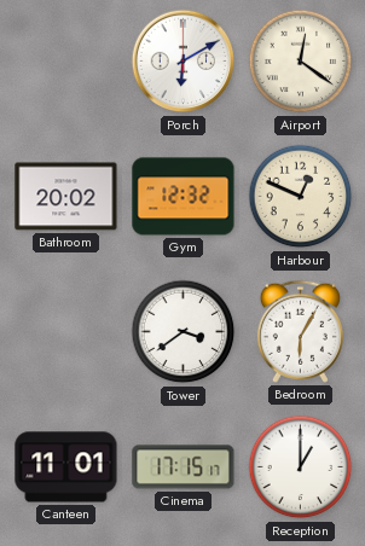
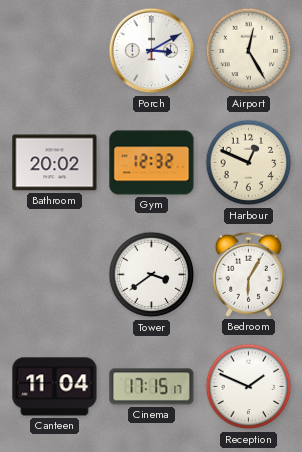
Porch: 6:10 -> 3:10
Airport: 12:21 -> 12:25
Canteen: 11:01 -> 11:04
Reception: 1:00 -> 1:49
